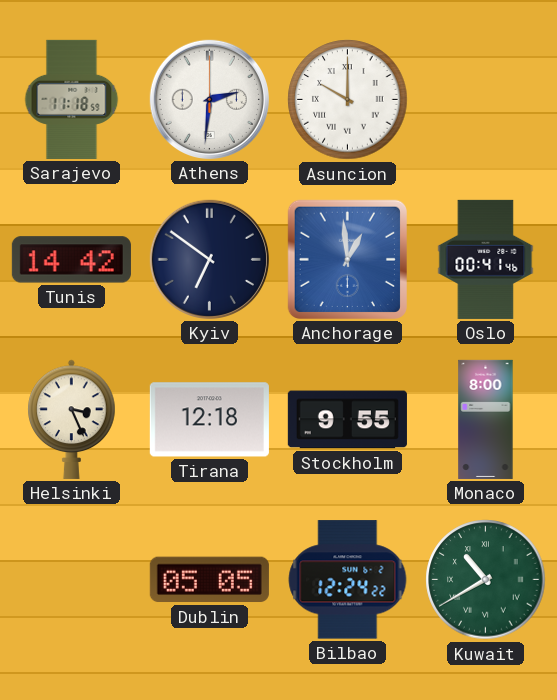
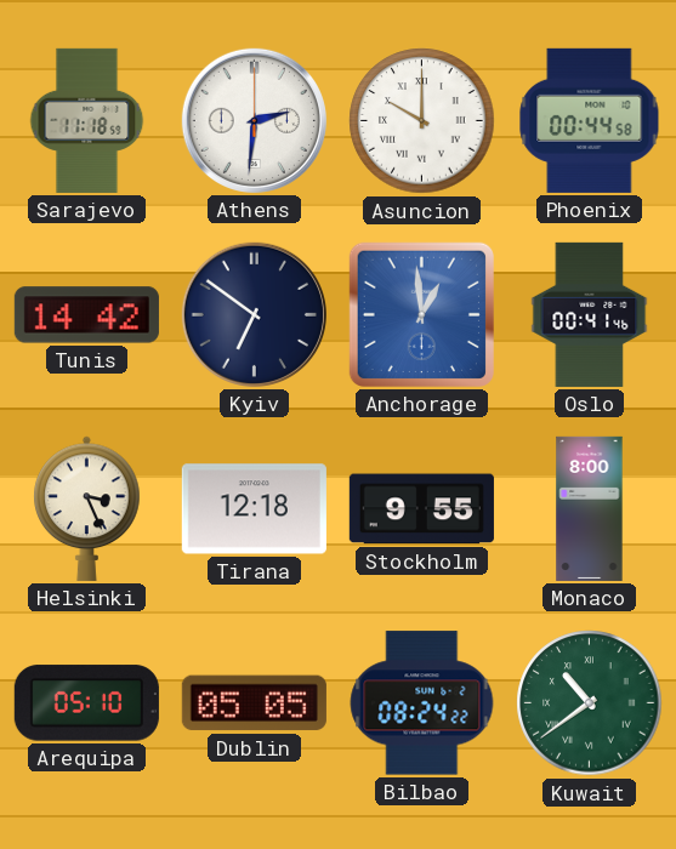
Phoenix: none -> 00:44
Arequipa: none -> 05:10
Bilbao: 12:24 -> 08:24
Kuwait: 10:40 -> 10:39
